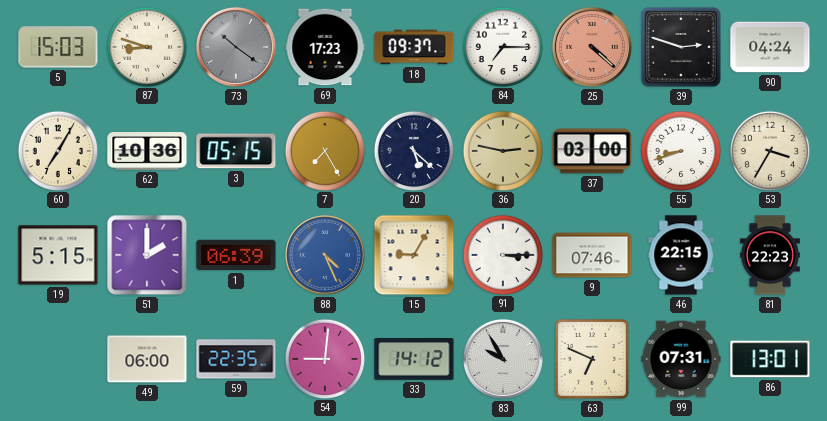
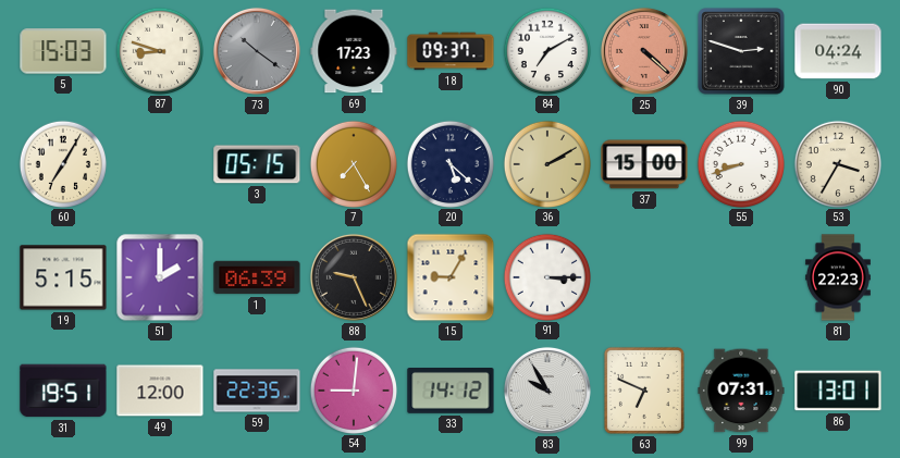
84: 7:15 -> 7:10
62: 10:36 -> none
36: 2:47 -> 2:10
37: 03:00 -> 15:00
88: 4:26 -> 9:26
88 dial: blue -> black
9: 07:46 -> none
46: 22:15 -> none
31: none -> 19:51
49: 06:00 -> 12:00
